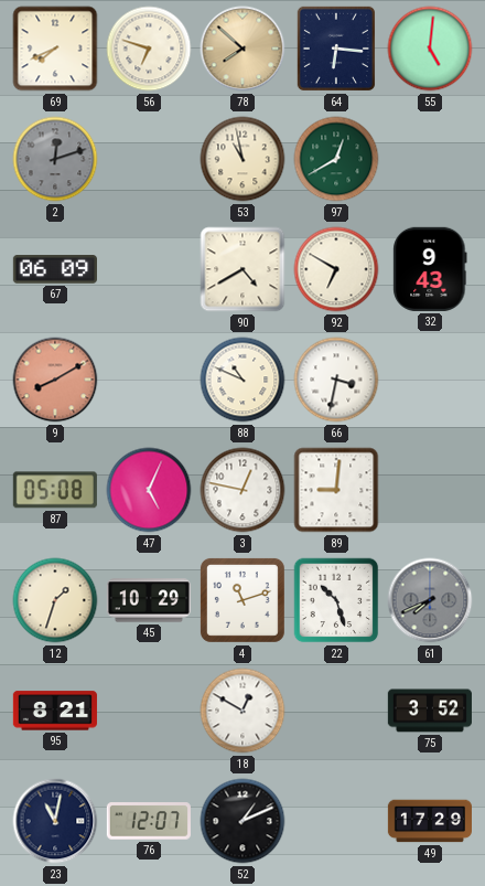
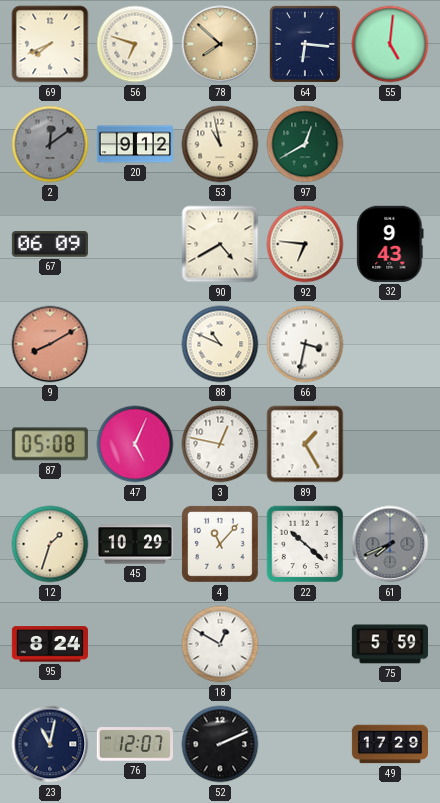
2: 12:12 -> 12:09
20: none -> 9:12
92: 6:50 -> 6:46
89: 9:01 -> 1:25
4: 11:12 -> 11:07
22: 10:27 -> 10:22
95: 8:21 -> 8:24
75: 3:52 -> 5:59
52: 1:11 -> 2:11
